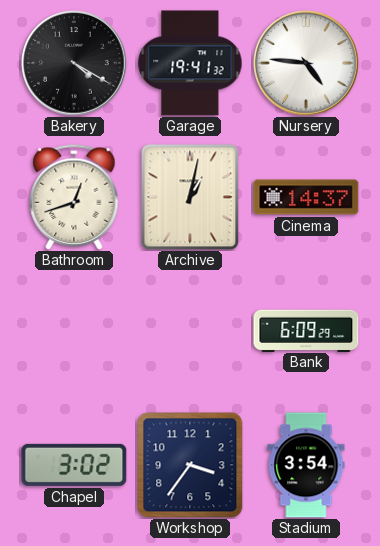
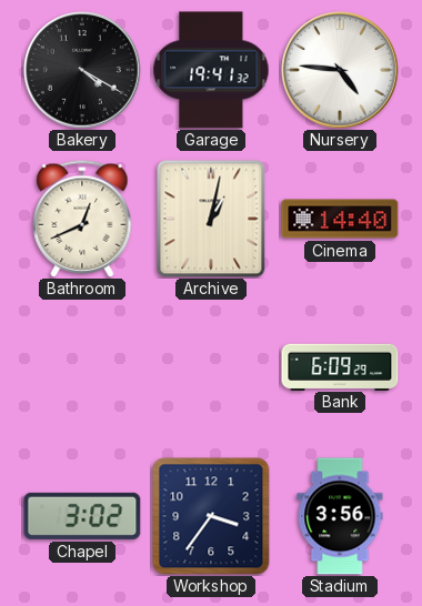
Bathroom: 12:42 -> 12:41
Cinema: 14:37 -> 14:40
Stadium: 3:54 -> 3:56
